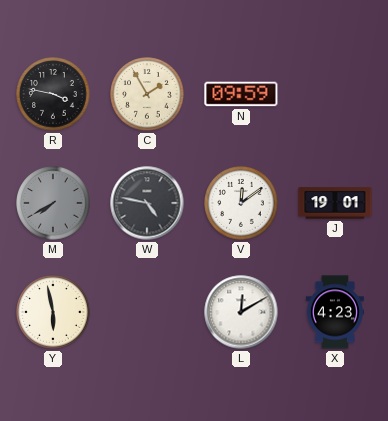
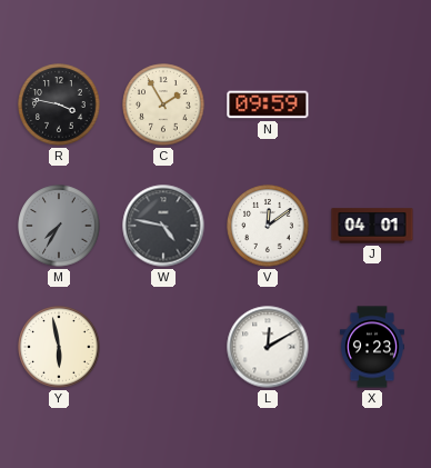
M: 7:40 -> 7:35
J: 19:01 -> 04:01
X: 4:23 -> 9:23
